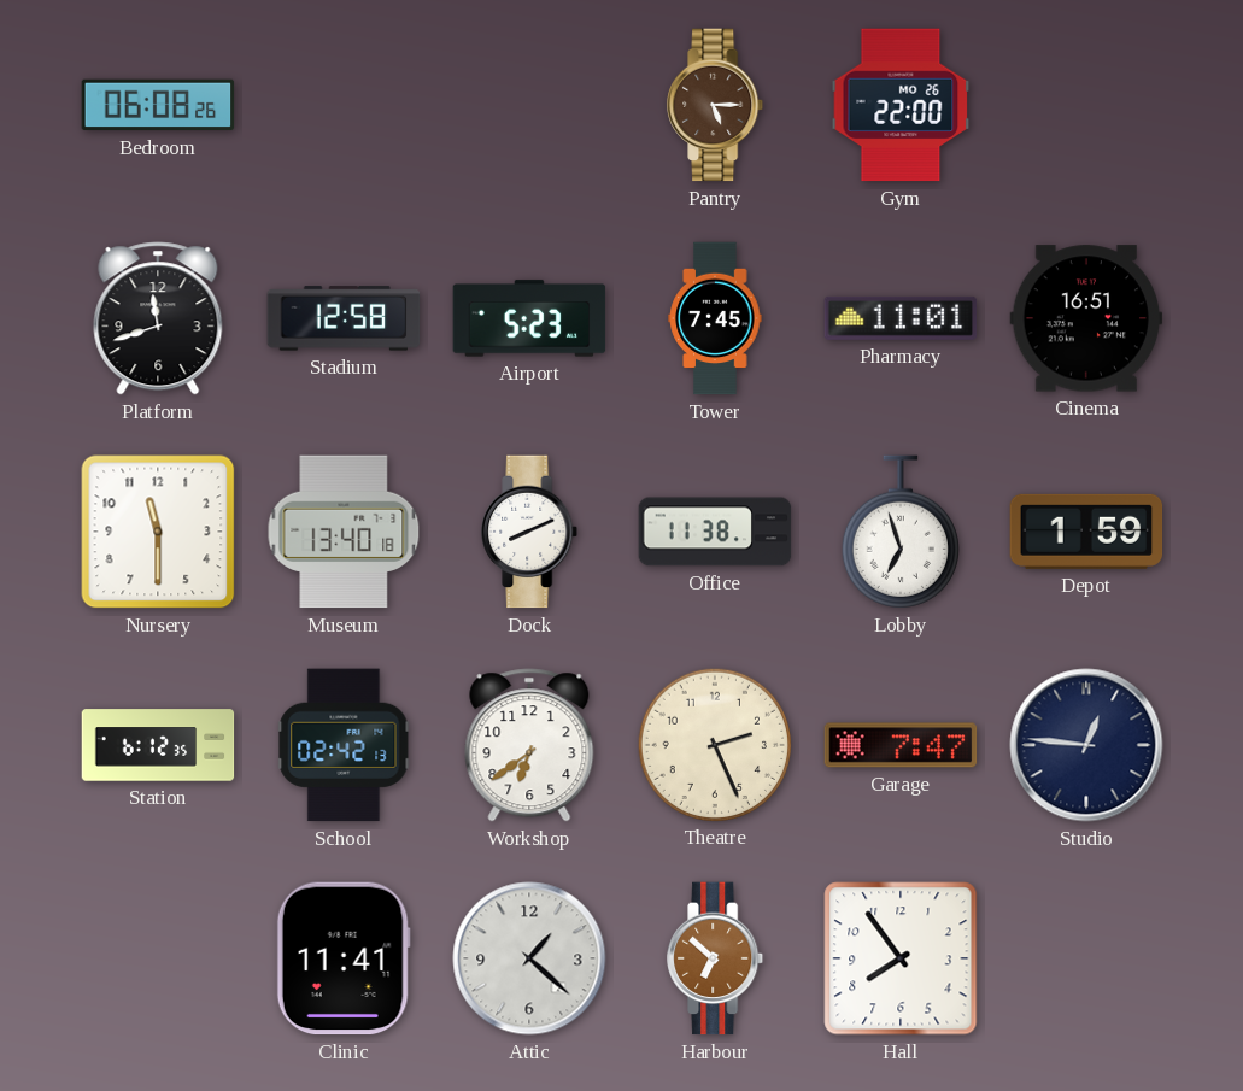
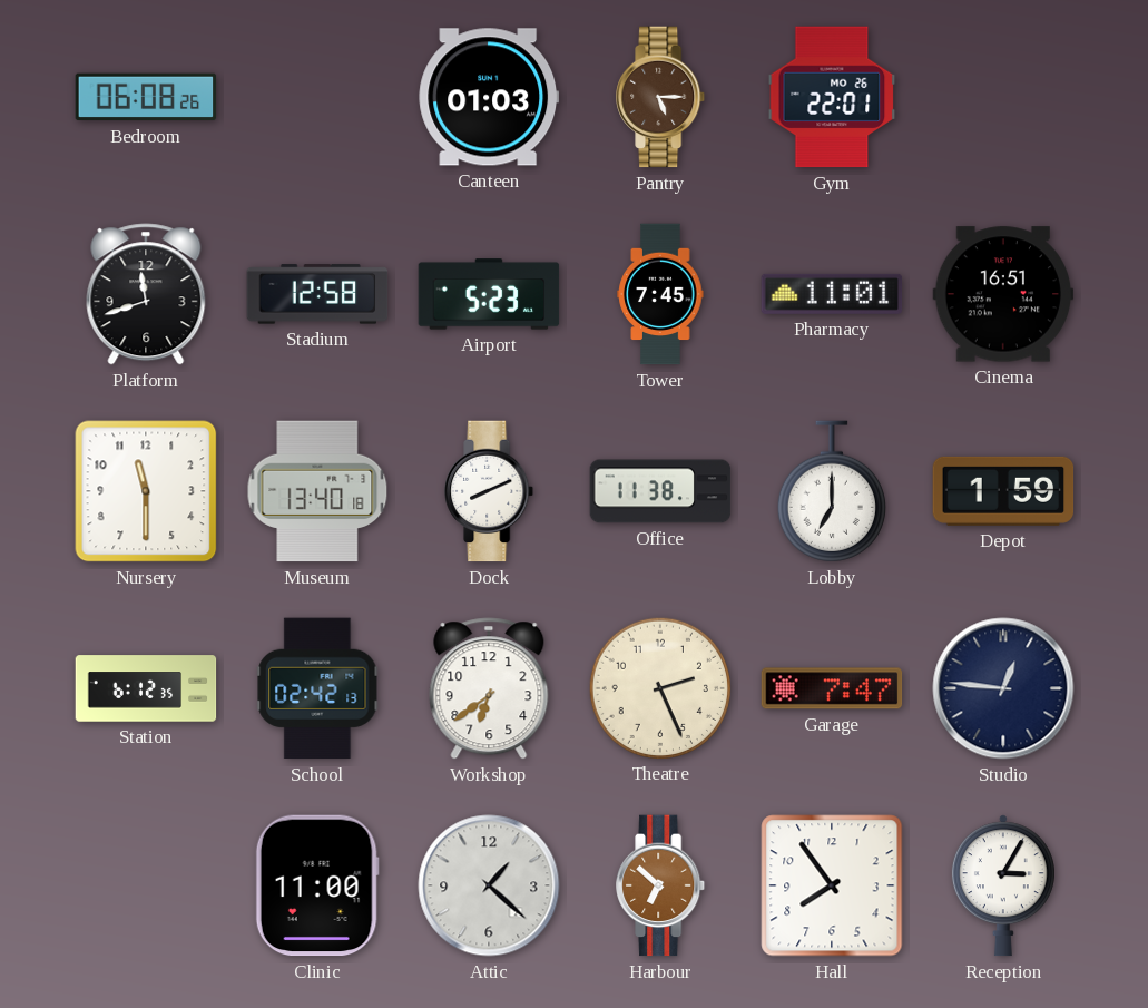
Canteen: none -> 01:03
Gym: 22:00 -> 22:01
Lobby: 6:57 -> 7:00
Clinic: 11:41 -> 11:00
Reception: none -> 3:05
